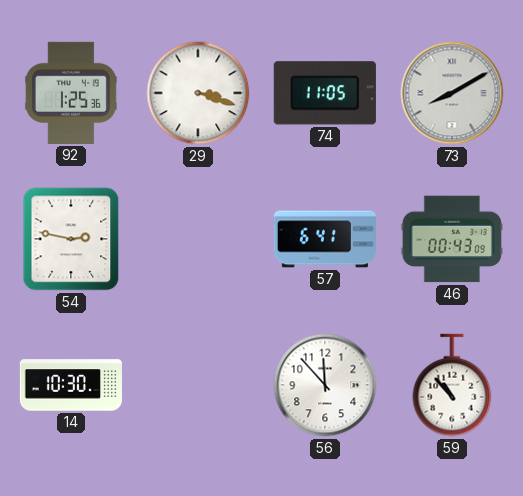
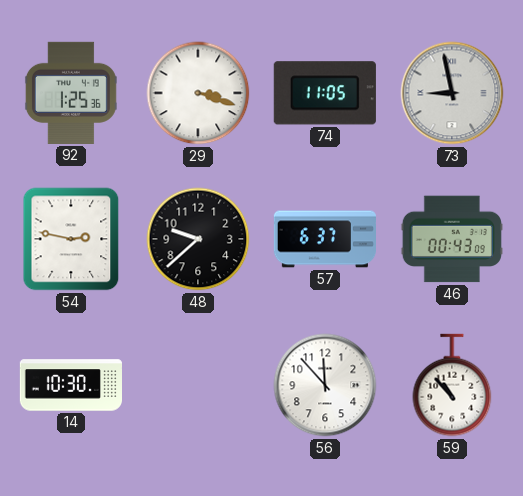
73: 8:10 -> 8:58
48: none -> 9:38
57: 6:41 -> 6:37
